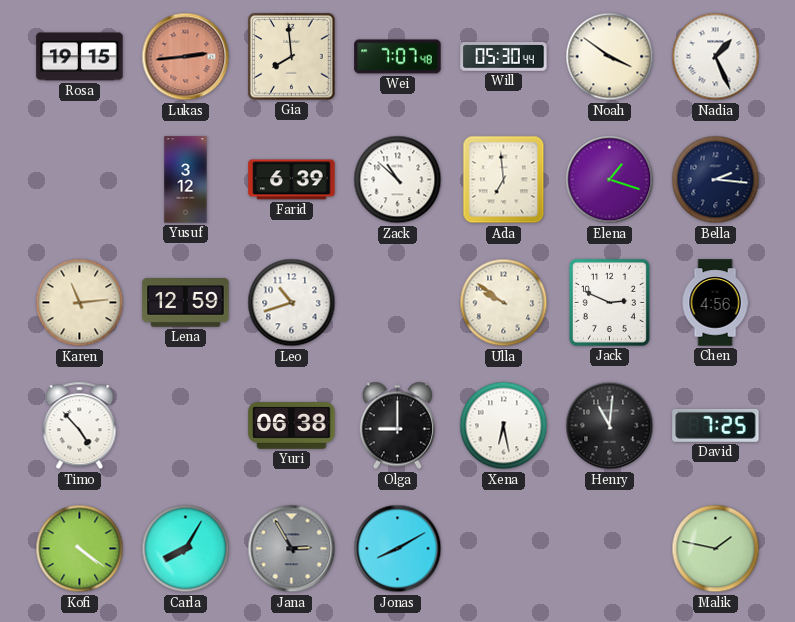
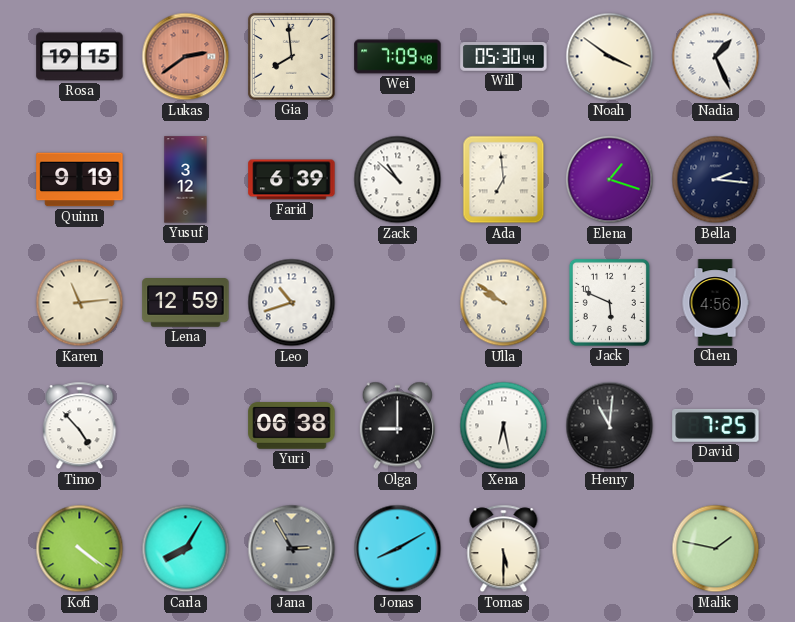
Lukas: 2:44 -> 2:39
Wei: 7:07 -> 7:09
Quinn: none -> 9:19
Jack: 2:49 -> 5:49
Tomas: none -> 5:30
